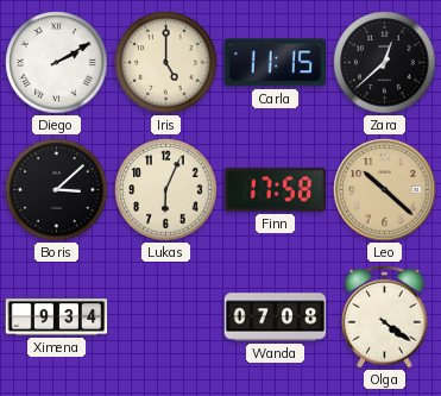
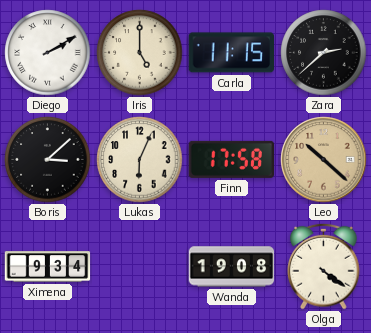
Zara: 12:38 -> 2:38
Wanda: 07:08 -> 19:08
